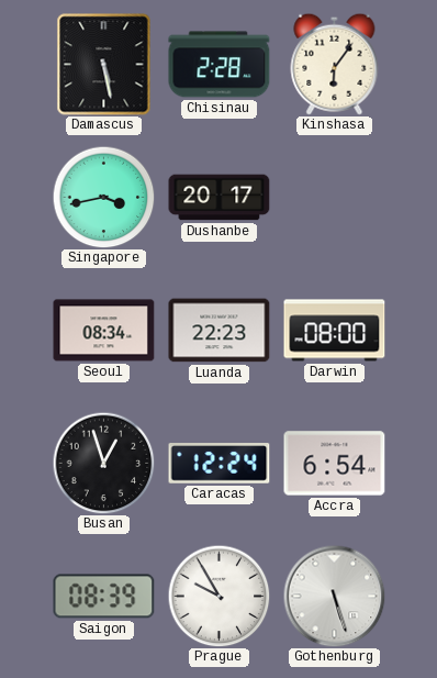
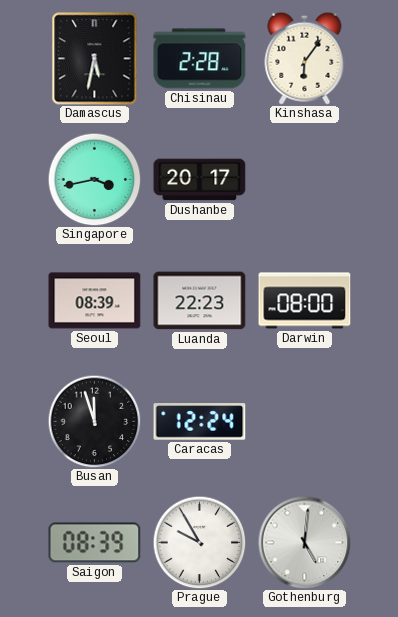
Damascus: 5:28 -> 5:32
Seoul: 08:34 -> 08:39
Busan: 12:57 -> 11:57
Accra: 6:54 -> none
Gothenburg: 5:27 -> 5:01
